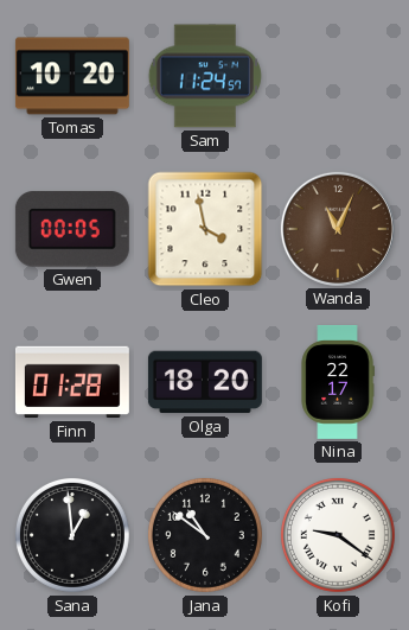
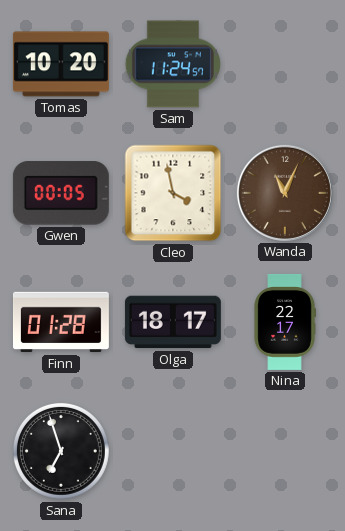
Olga: 18:20 -> 18:17
Sana: 12:59 -> 6:57
Jana: 10:51 -> none
Kofi: 9:21 -> none
